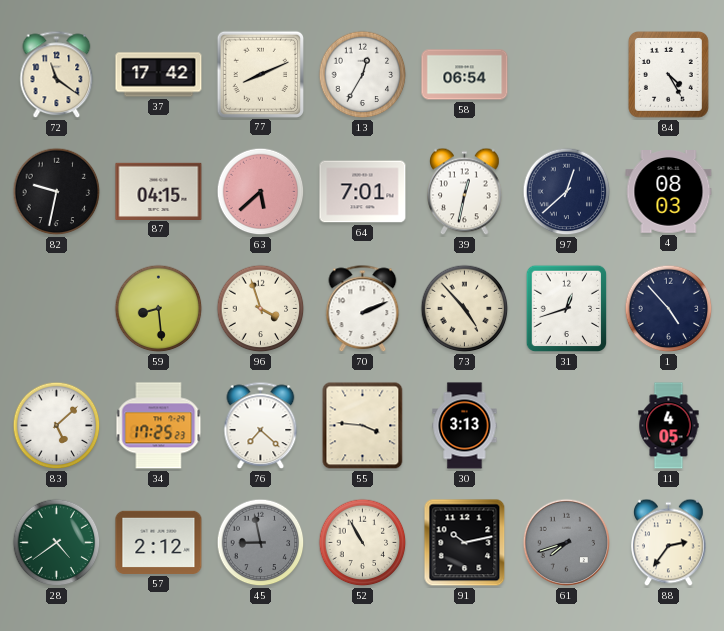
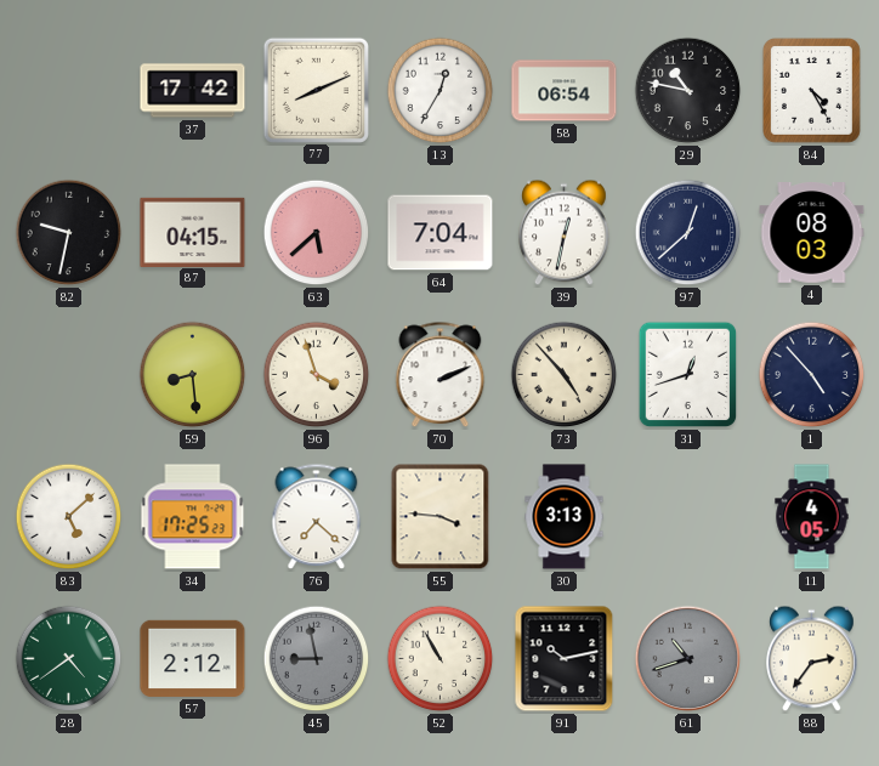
72: 11:21 -> none
29: none -> 10:47
64: 7:01 -> 7:04
61: 7:42 -> 10:42
